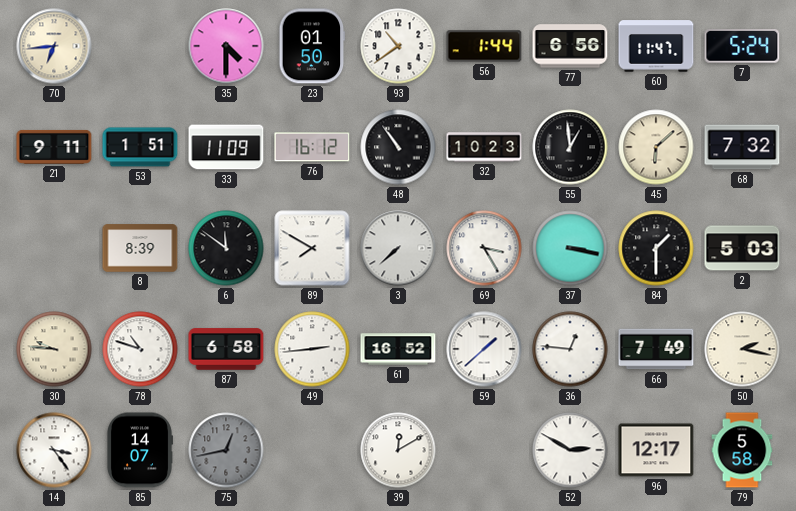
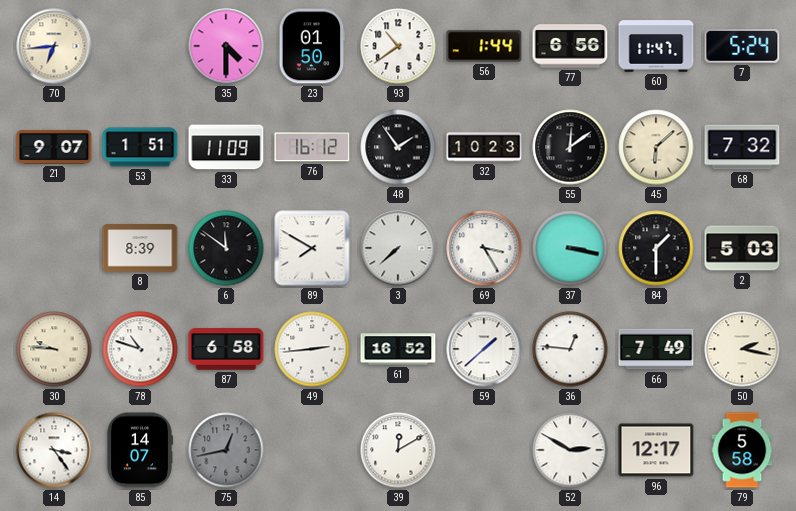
21: 9:11 -> 9:07
48: 10:54 -> 1:54
55: 12:59 -> 12:09
